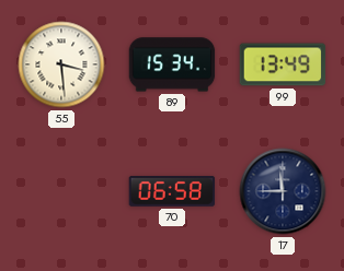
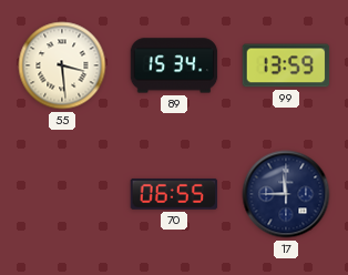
99: 13:49 -> 13:59
70: 06:58 -> 06:55
